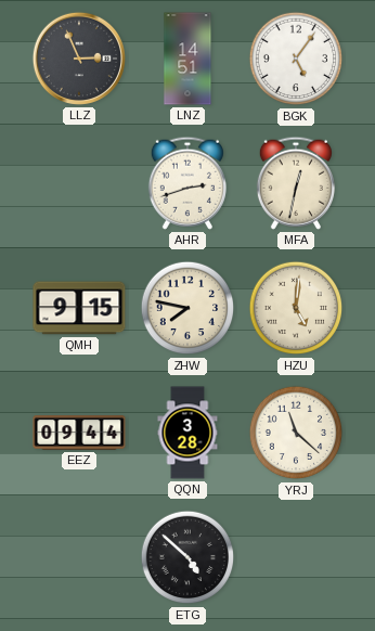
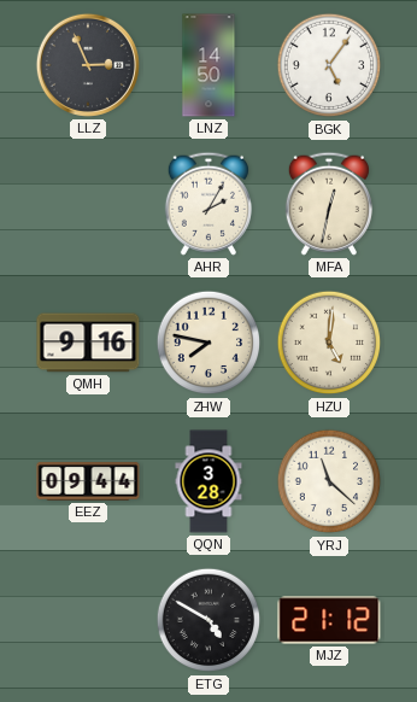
LNZ: 14:51 -> 14:50
AHR: 2:42 -> 2:05
QMH: 9:15 -> 9:16
ETG: 4:52 -> 4:50
MJZ: none -> 21:12
